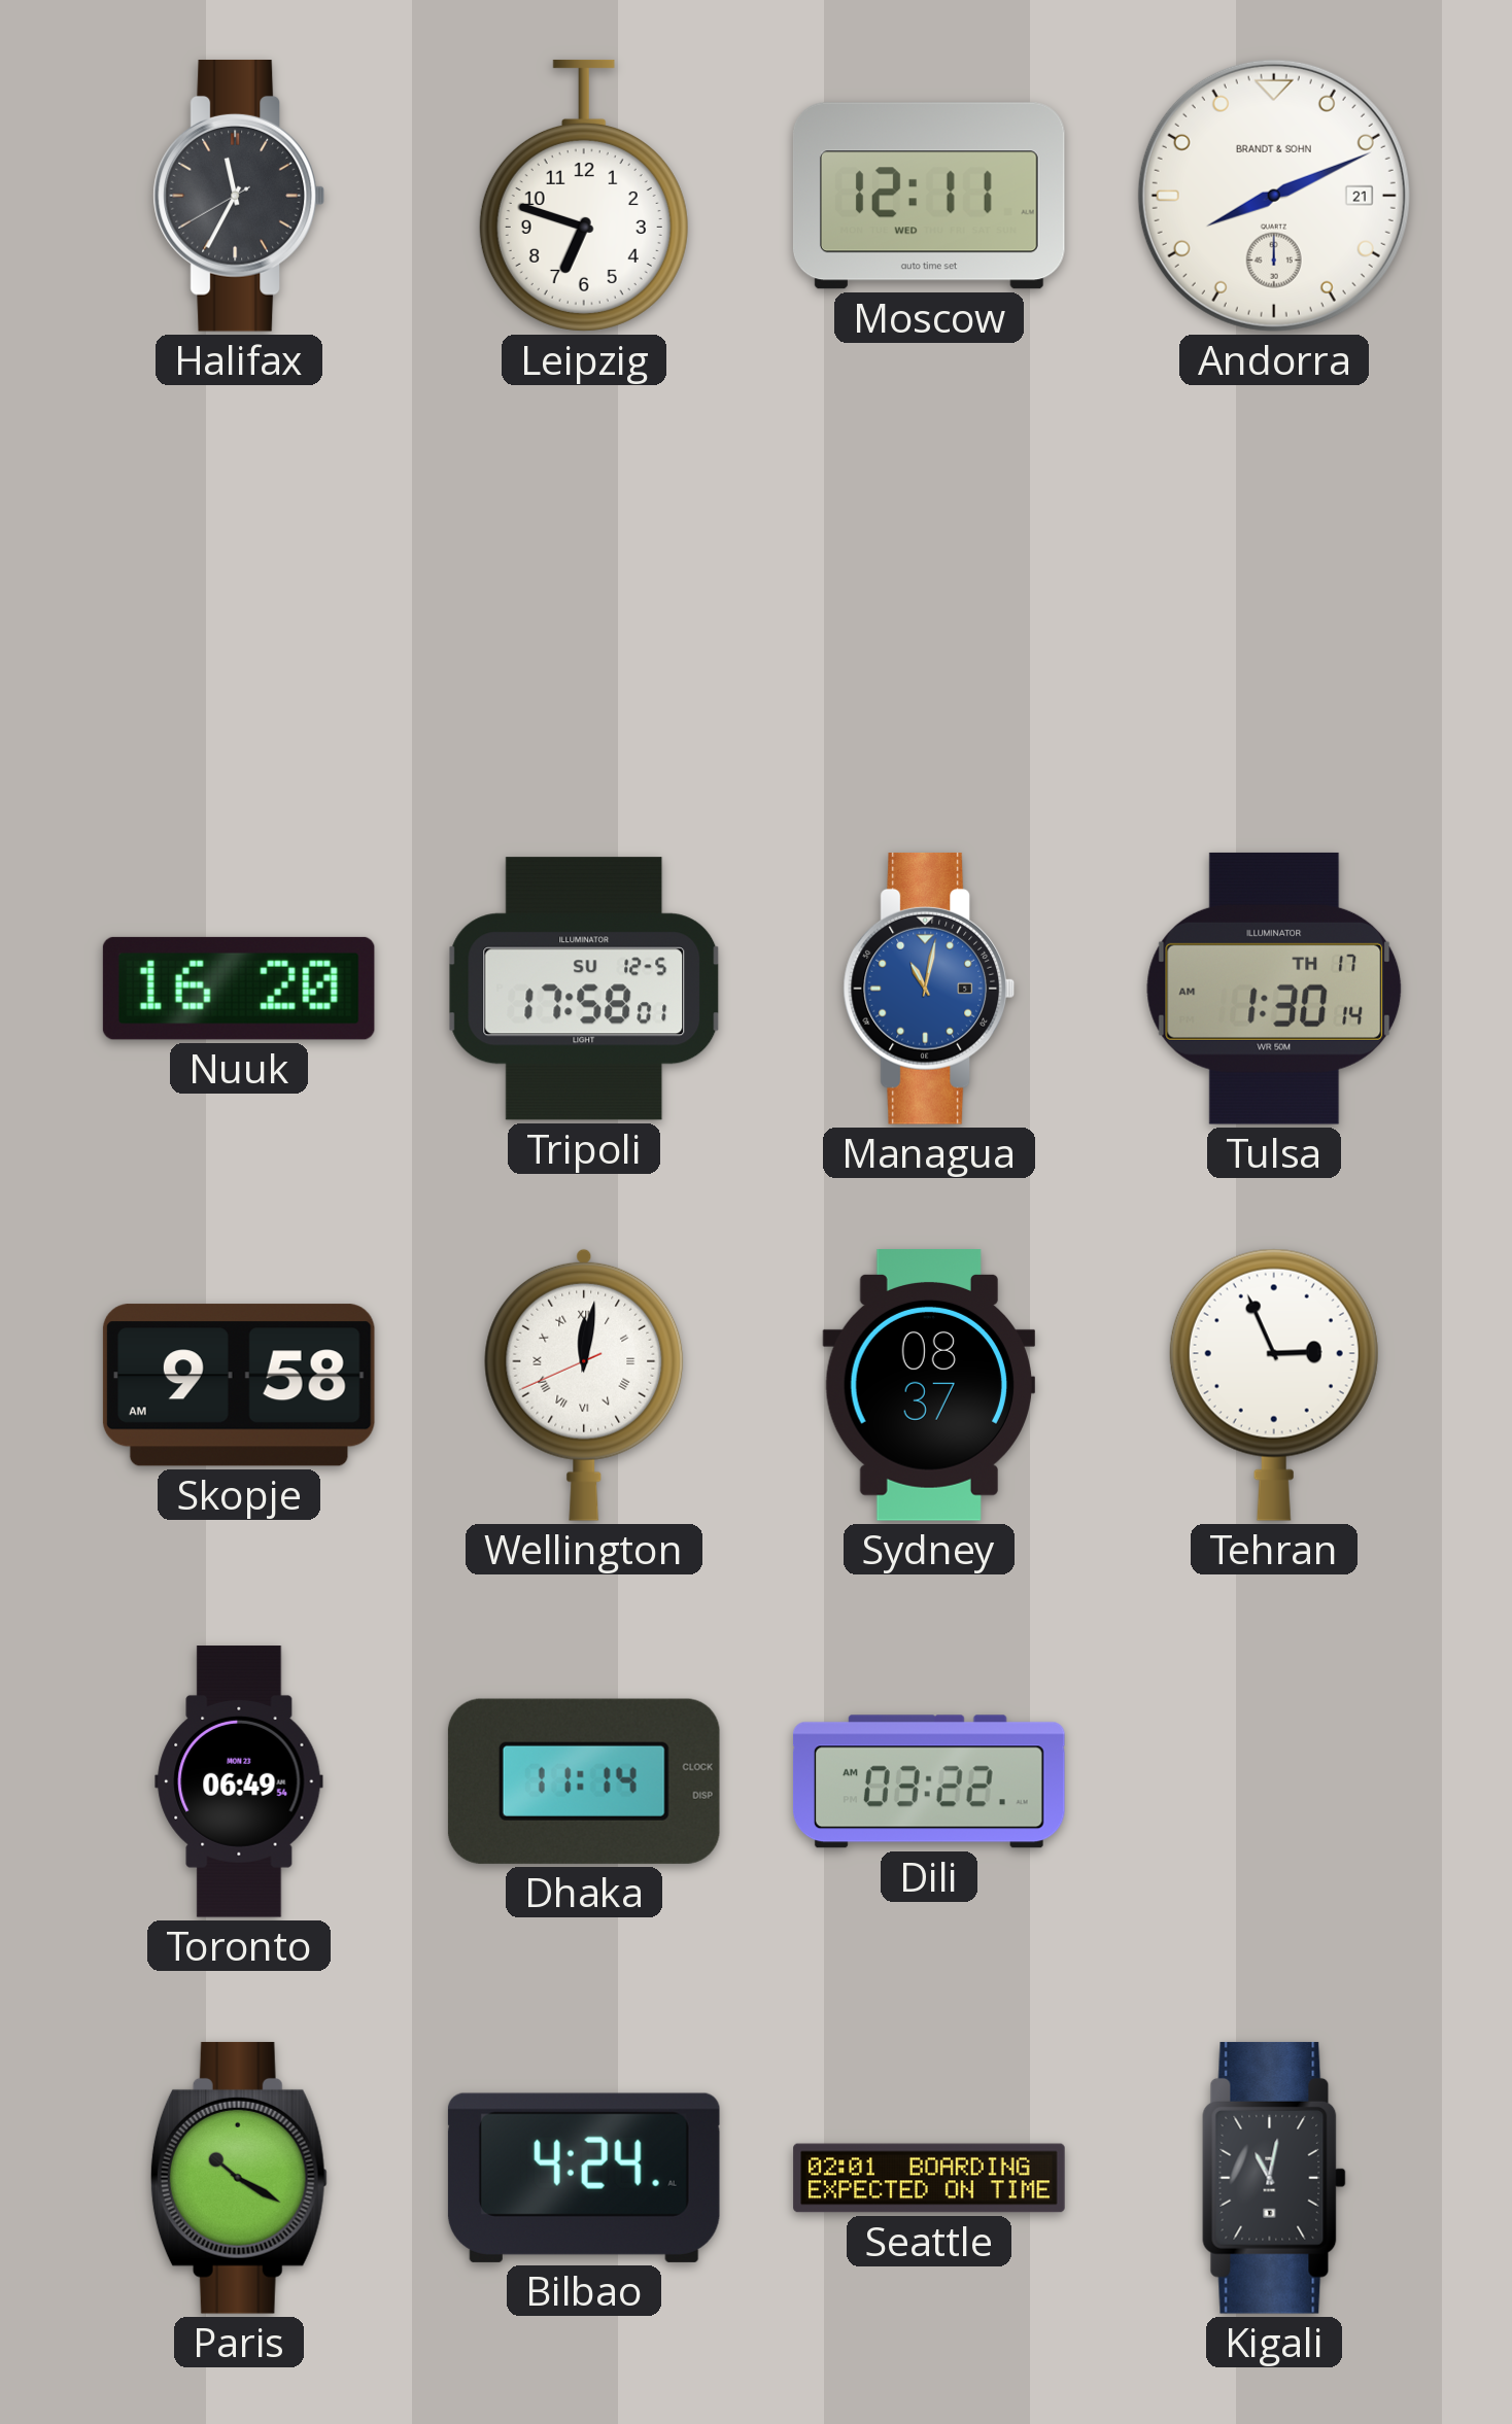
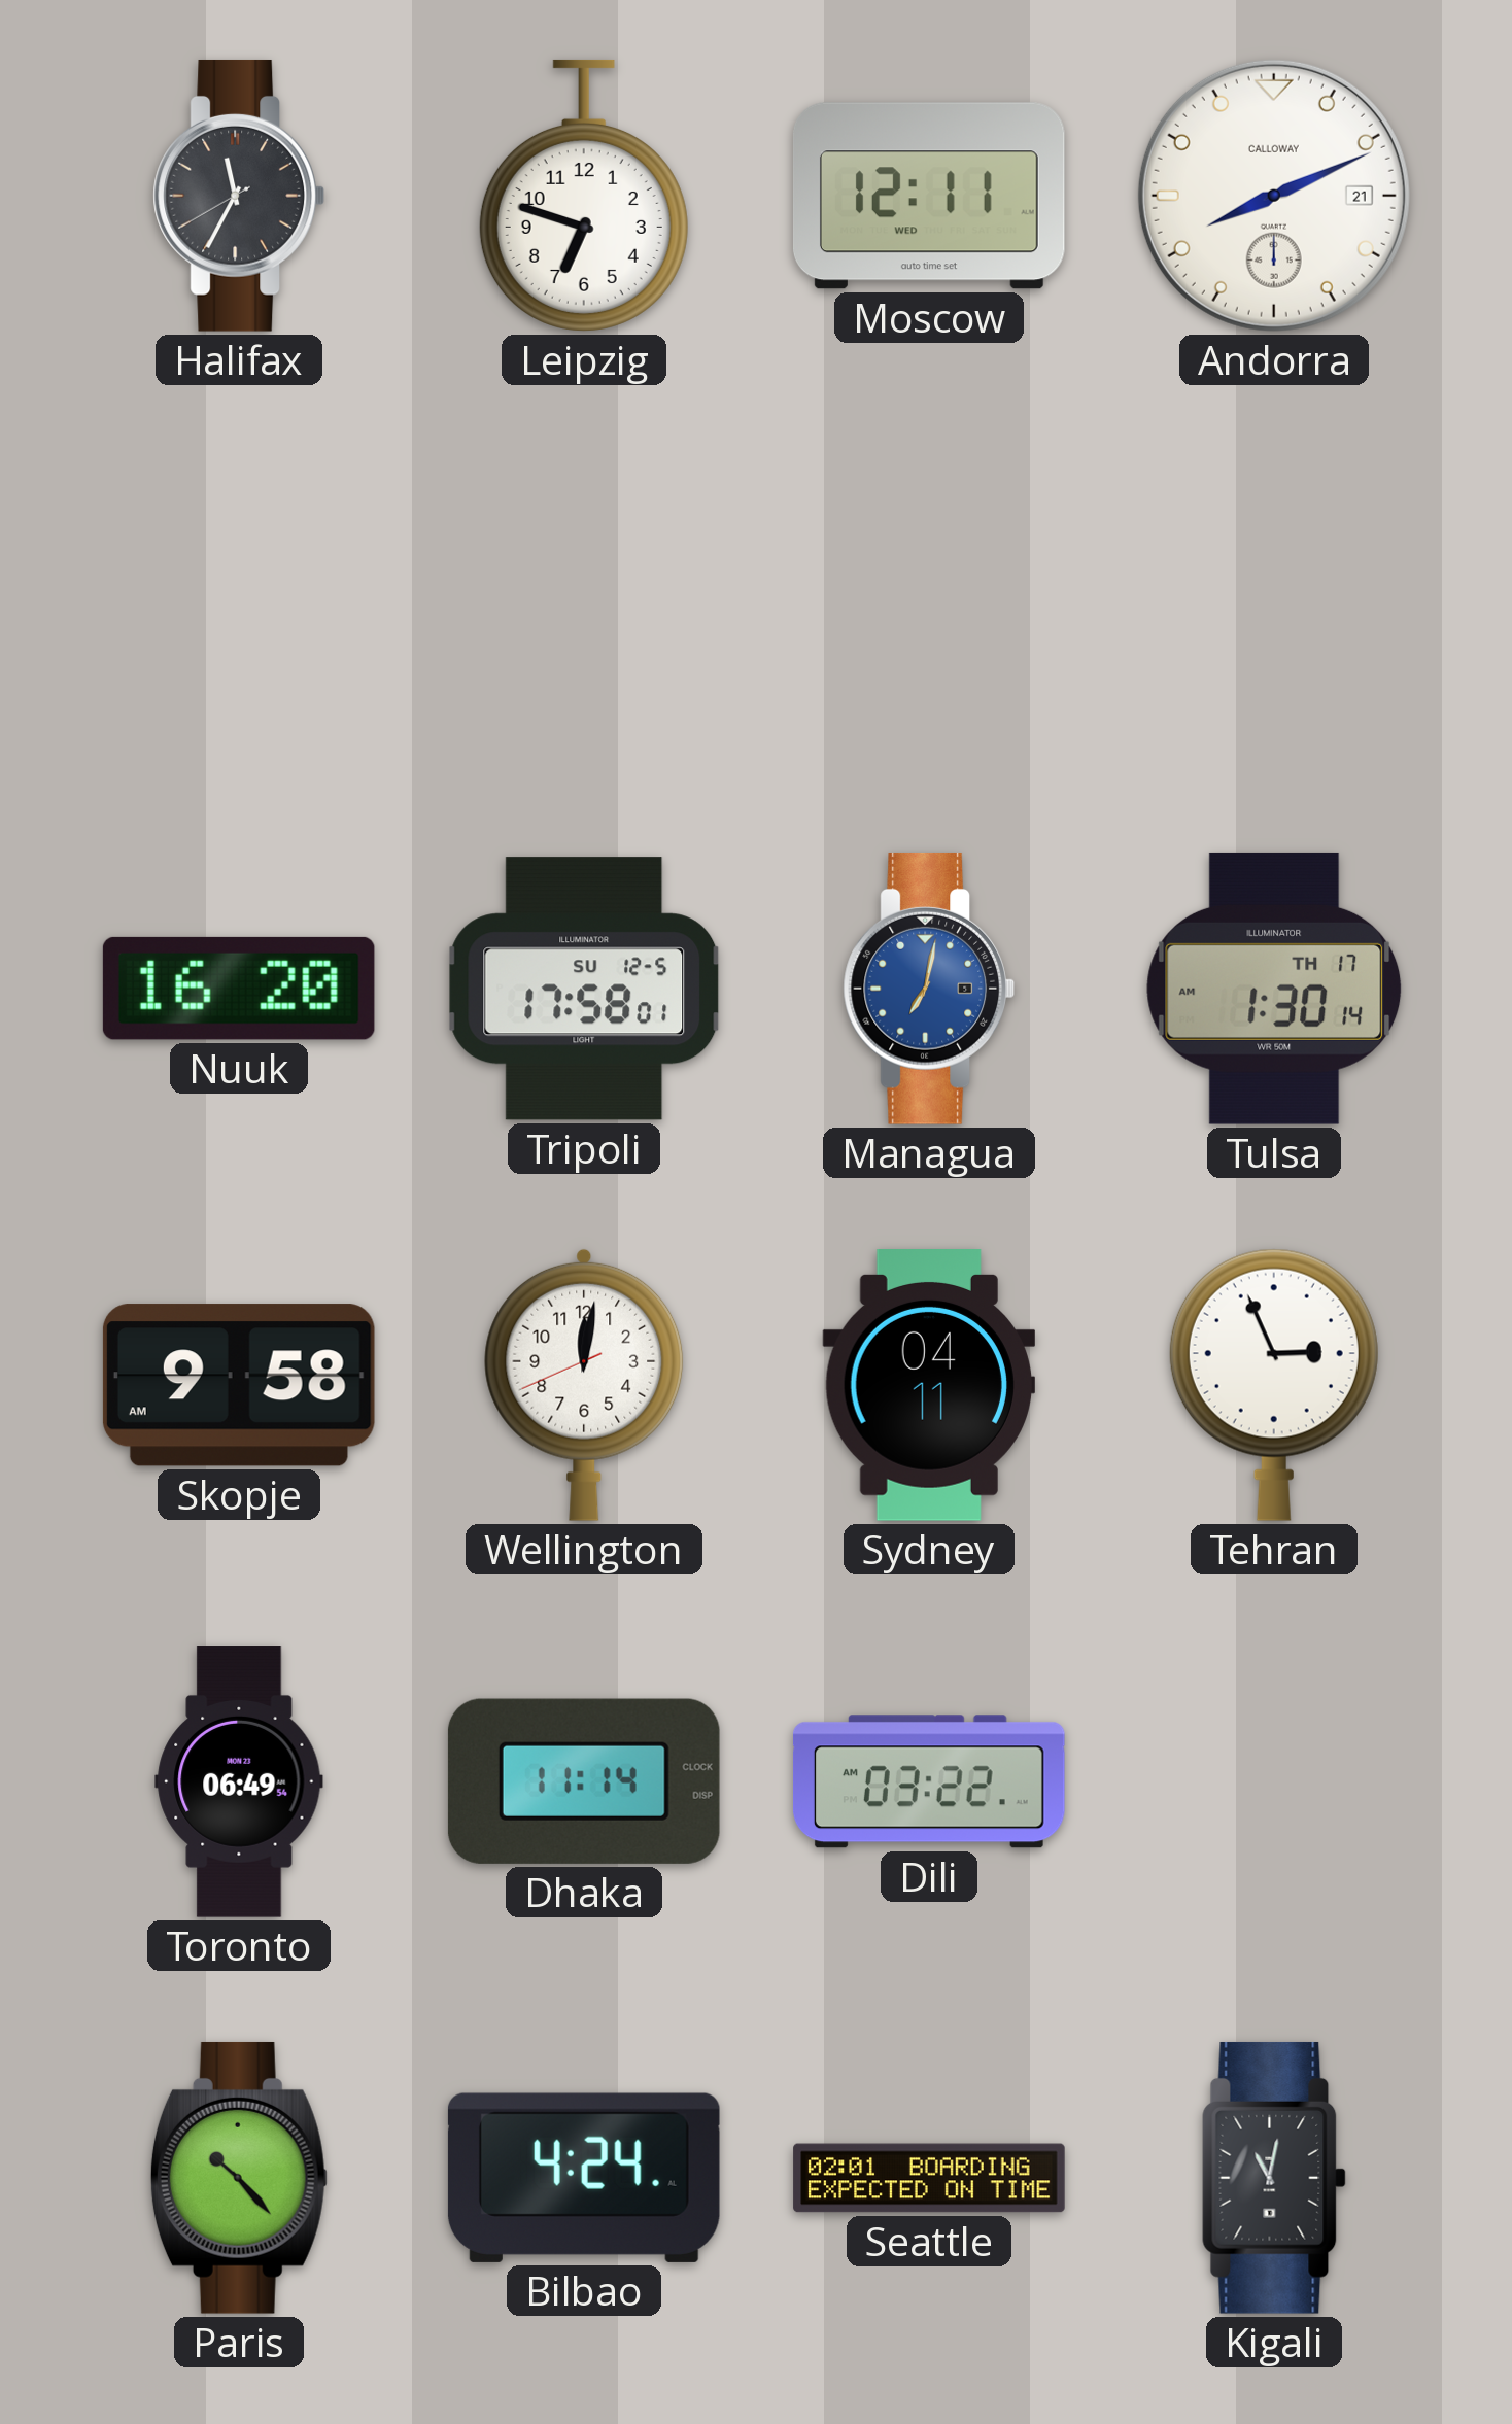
Andorra brand: BRANDT & SOHN -> CALLOWAY
Managua: 11:02 -> 7:02
Wellington numerals: Roman -> Arabic
Sydney: 08:37 -> 04:11
Paris: 10:20 -> 10:23
